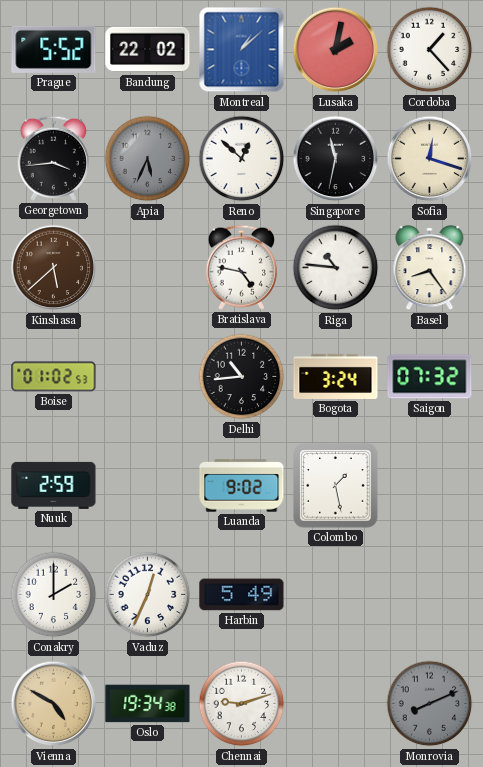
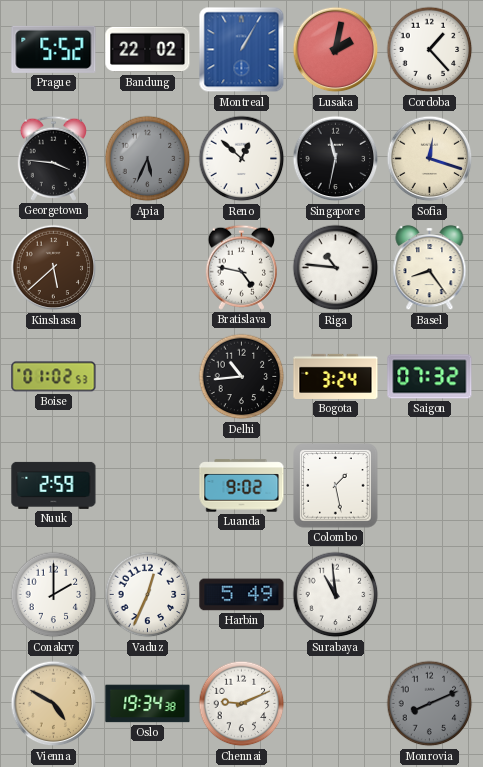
Montreal: 1:08 -> 1:05
Georgetown: 3:44 -> 3:46
Surabaya: none -> 10:59
Chennai: 9:12 -> 9:11
